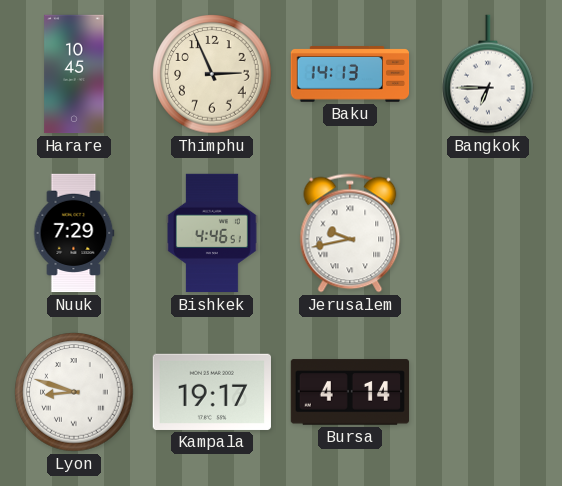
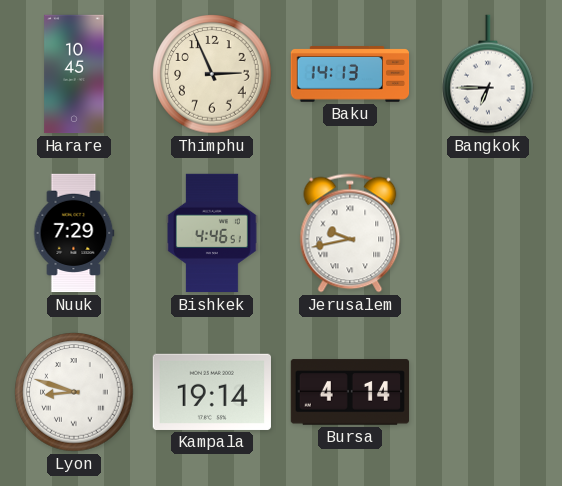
Kampala: 19:17 -> 19:14
